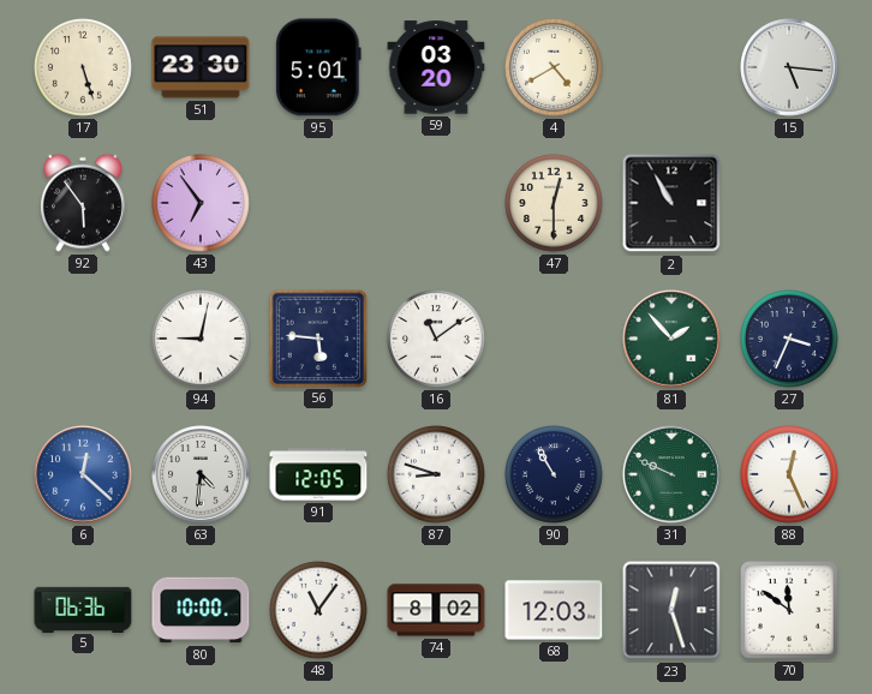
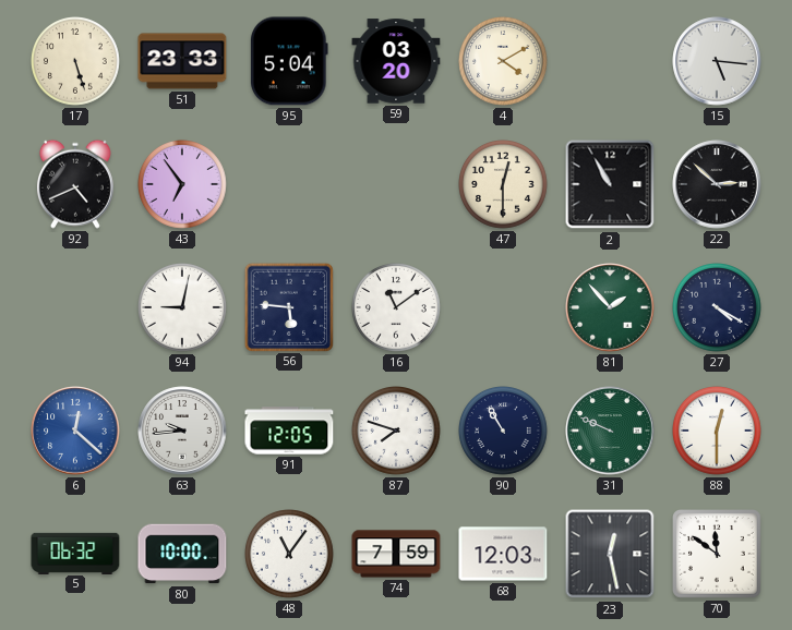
51: 23:30 -> 23:33
95: 5:01 -> 5:04
4: 4:40 -> 4:10
92: 5:54 -> 4:41
22: none -> 2:52
27: 3:34 -> 4:20
63: 4:31 -> 9:44
87: 8:48 -> 7:48
88: 12:26 -> 12:30
5: 06:36 -> 06:32
74: 8:02 -> 7:59
23: 12:27 -> 12:28
